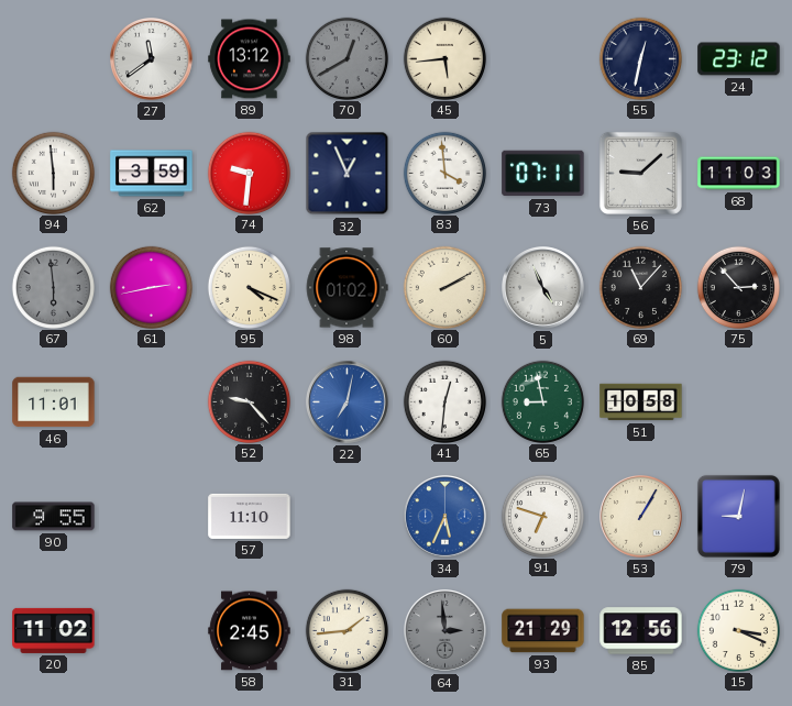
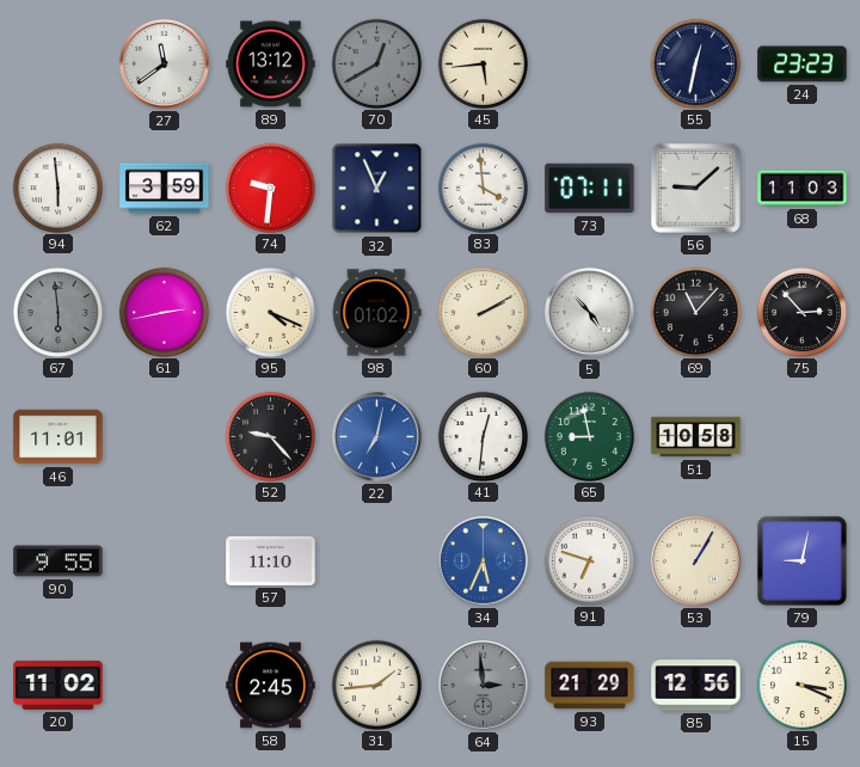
24: 23:12 -> 23:23
5: 4:56 -> 4:53
